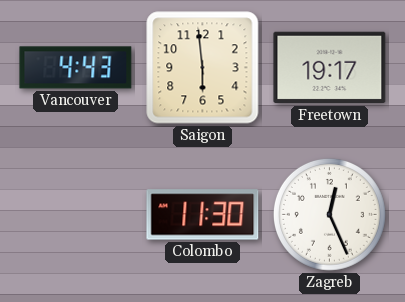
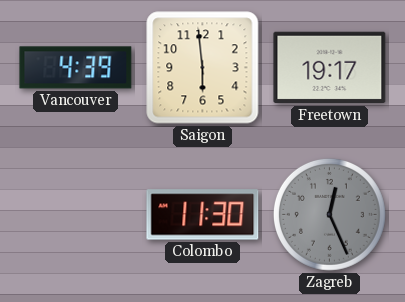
Vancouver: 4:43 -> 4:39
Zagreb dial: white -> grey
